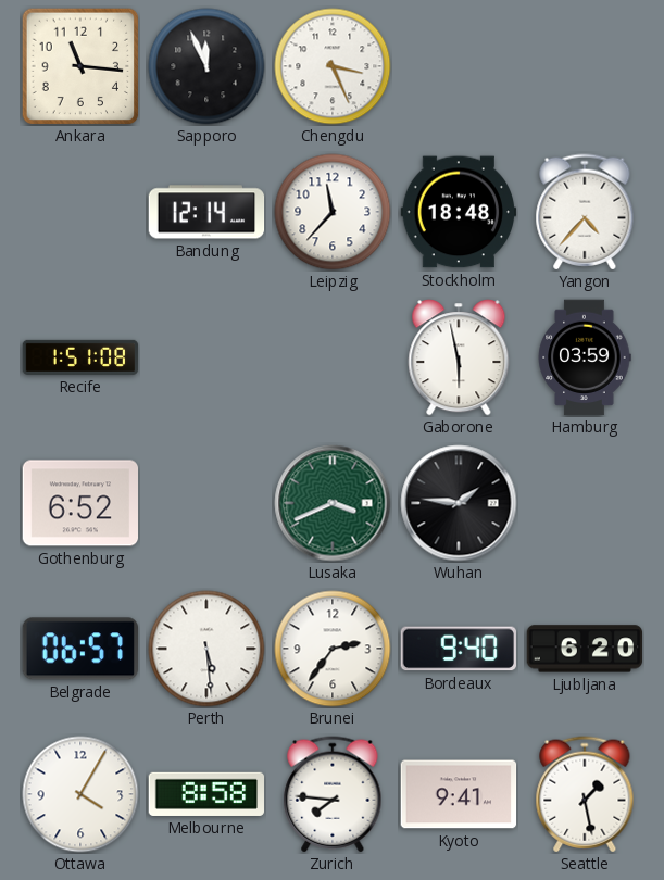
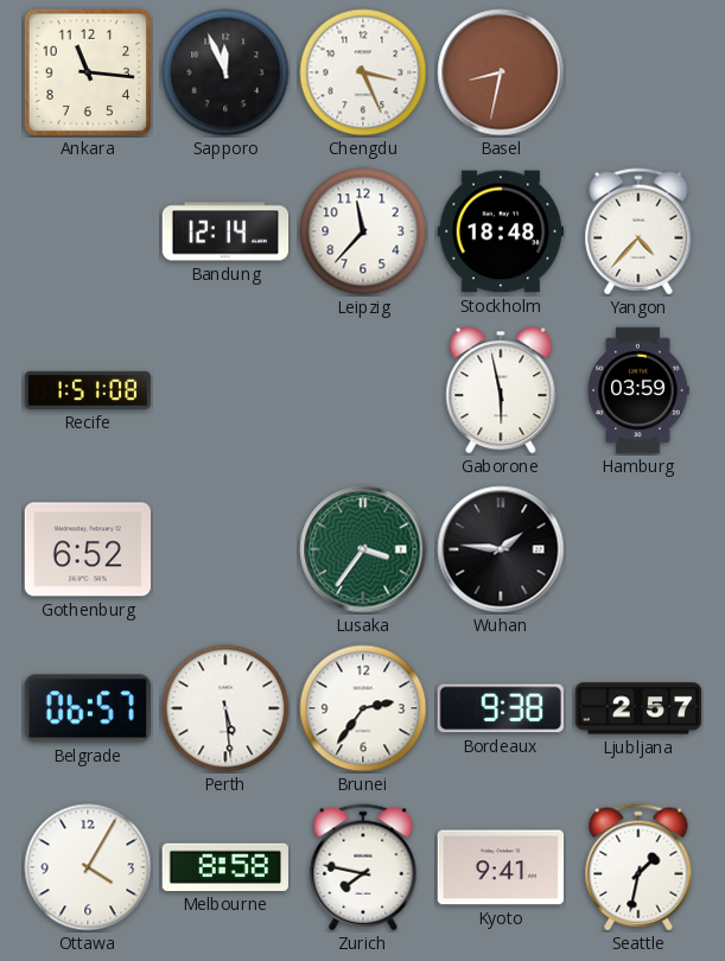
Basel: none -> 8:32
Lusaka: 3:41 -> 3:36
Bordeaux: 9:40 -> 9:38
Ljubljana: 6:20 -> 2:57
Zurich: 7:46 -> 7:47
Seattle: 1:28 -> 1:32
